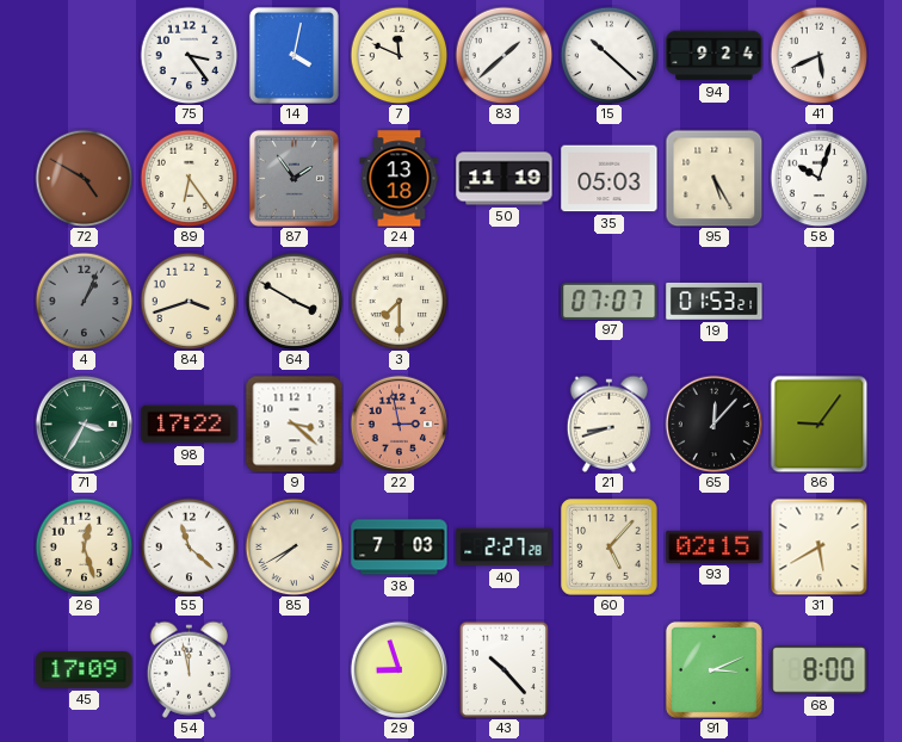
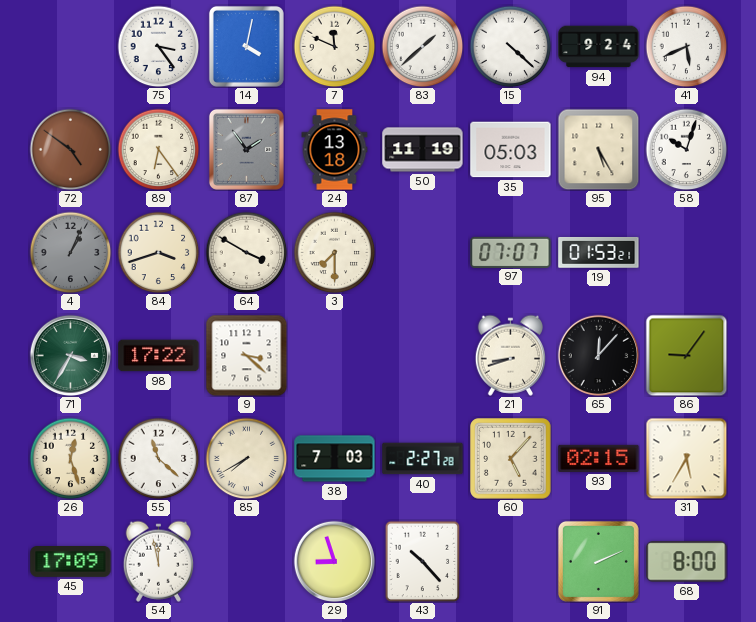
15: 10:22 -> 4:22
72: 4:50 -> 4:51
22: 2:58 -> none
31: 5:40 -> 5:35
91: 3:11 -> 2:11
